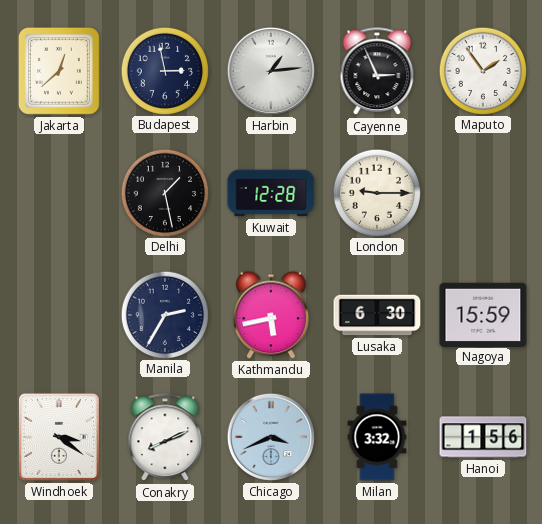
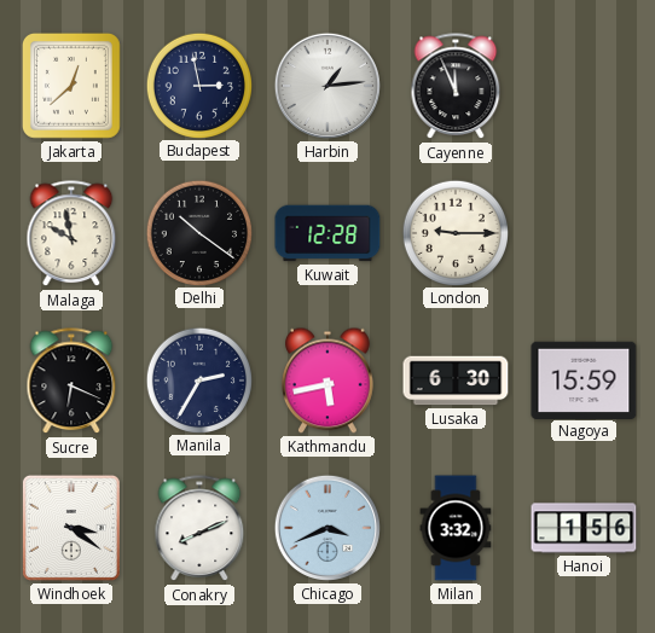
Cayenne: 2:56 -> 11:56
Maputo: 1:54 -> none
Malaga: none -> 9:58
Delhi: 1:28 -> 10:21
Sucre: none -> 6:19
